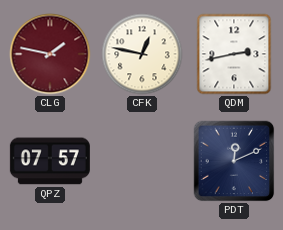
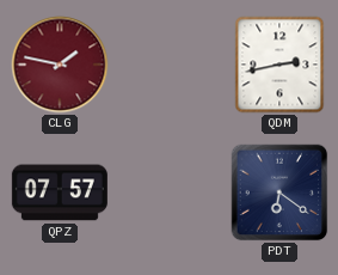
CFK: 12:47 -> none
PDT: 12:11 -> 6:21
